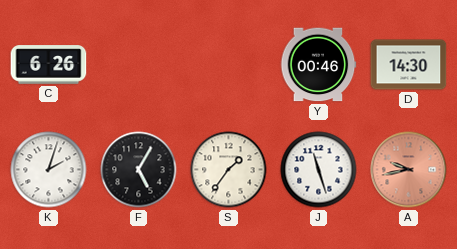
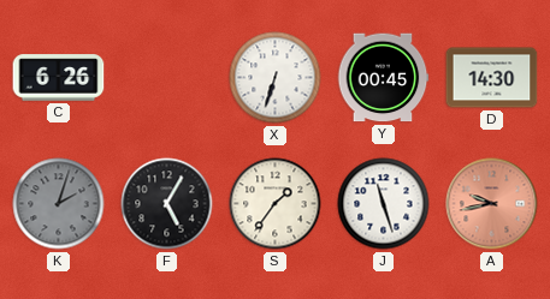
X: none -> 6:33
Y: 00:46 -> 00:45
K dial: white -> grey
